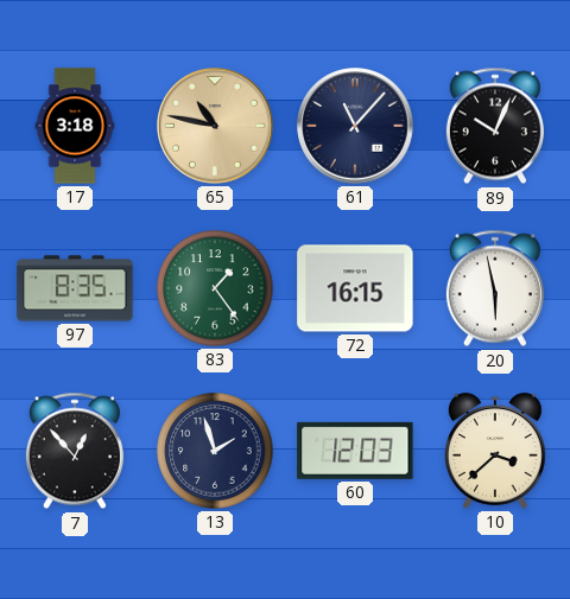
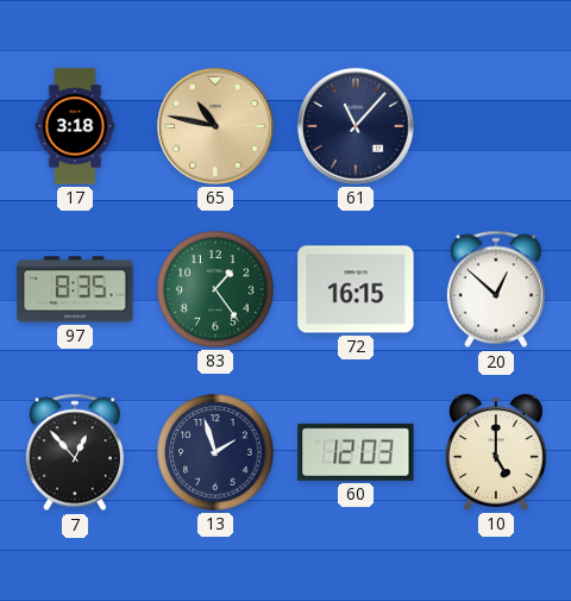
89: 10:04 -> none
20: 5:58 -> 12:52
10: 3:38 -> 5:00
